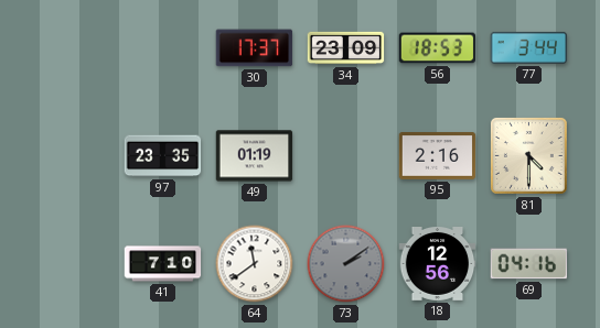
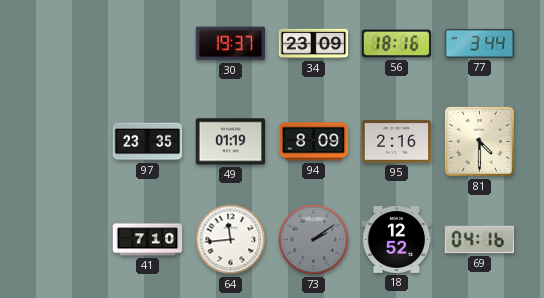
30: 17:37 -> 19:37
56: 18:53 -> 18:16
94: none -> 8:09
64: 11:39 -> 11:44
18: 12:56 -> 12:52
